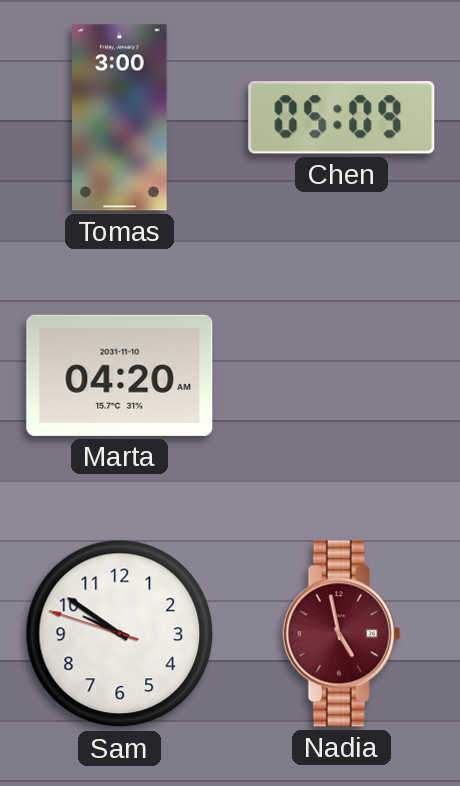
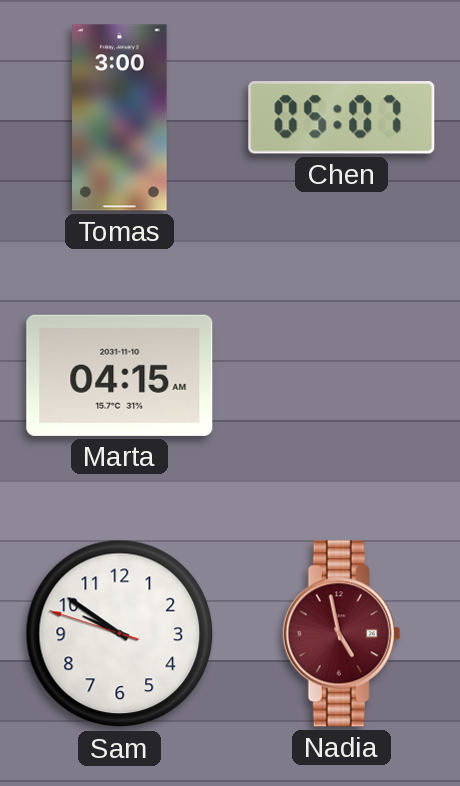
Chen: 05:09 -> 05:07
Marta: 04:20 -> 04:15
